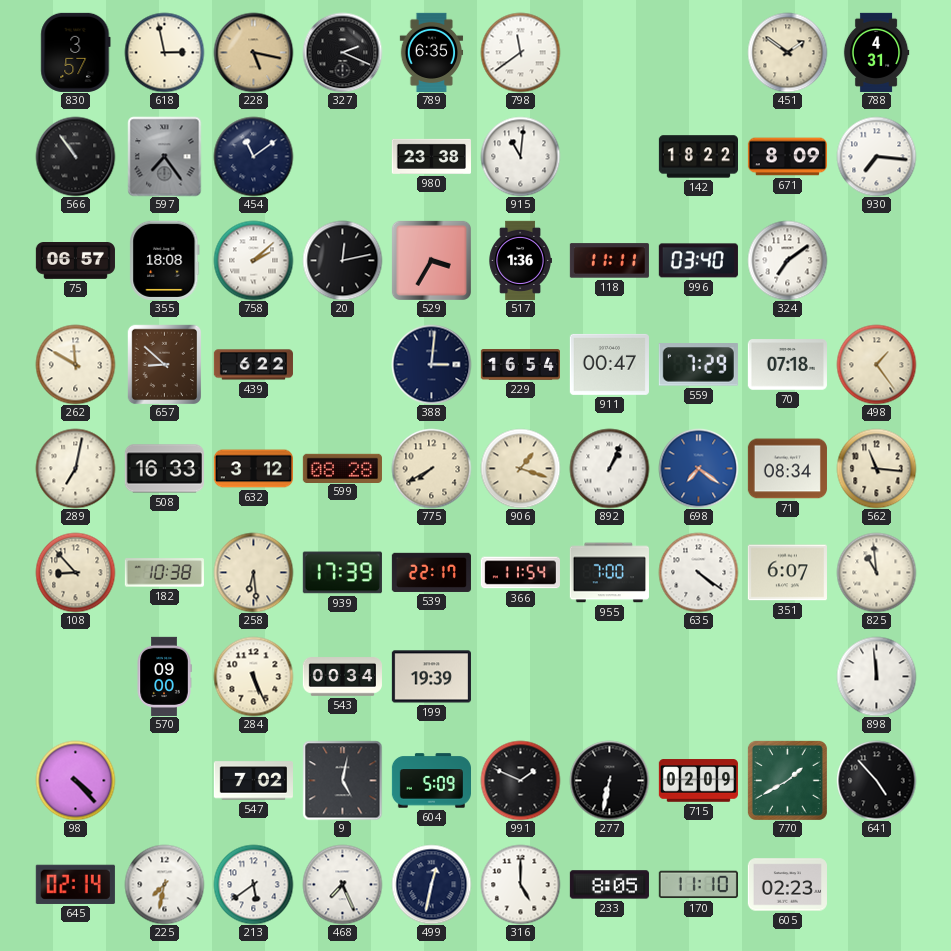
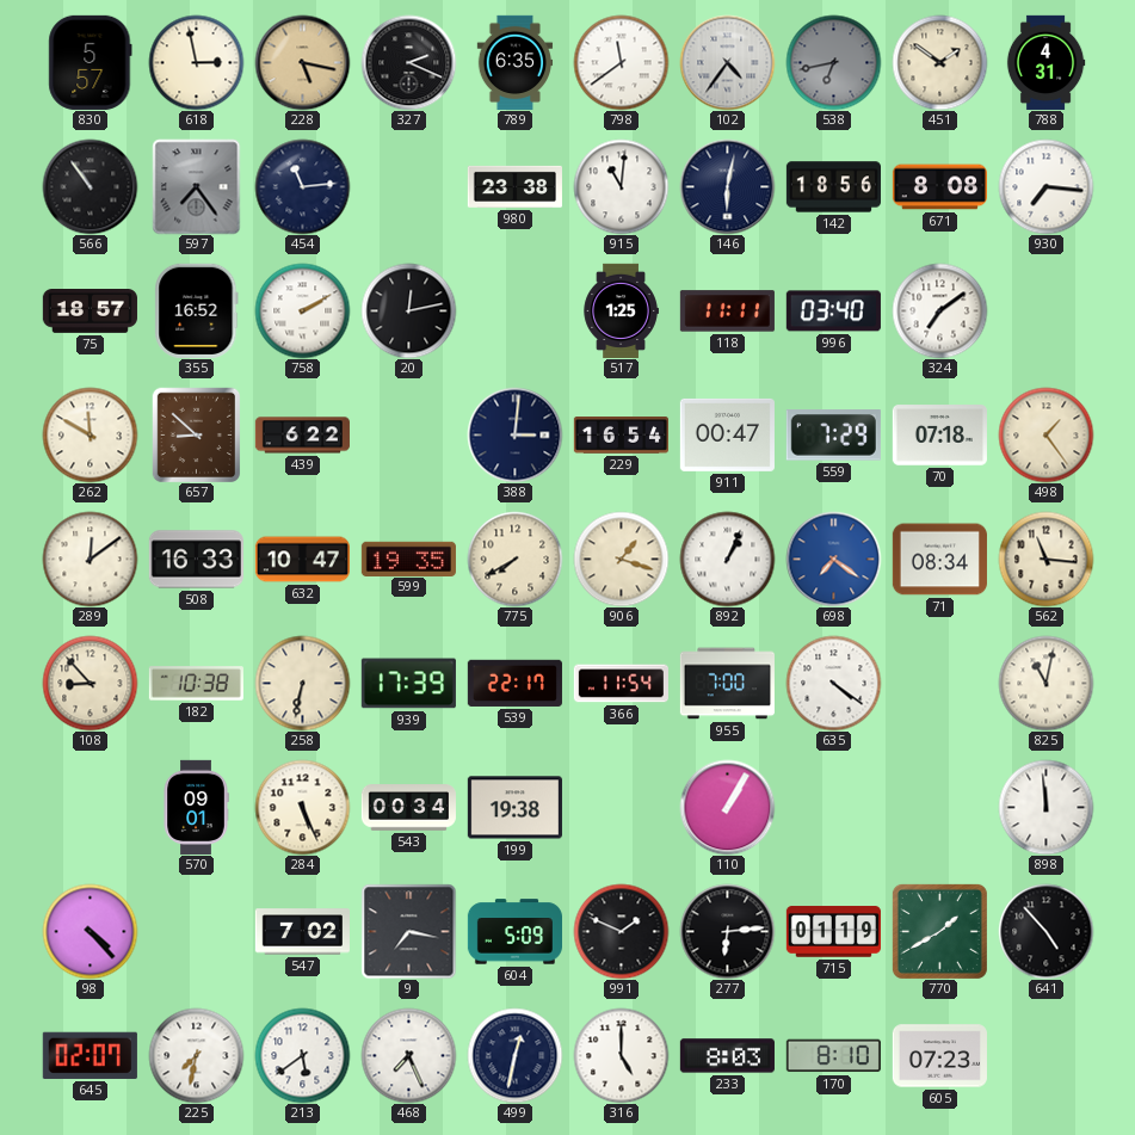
830: 3:57 -> 5:57
102: none -> 4:36
538: none -> 6:43
454: 11:09 -> 11:14
146: none -> 6:02
142: 18:22 -> 18:56
671: 8:09 -> 8:08
75: 06:57 -> 18:57
355: 18:08 -> 16:52
758: 2:08 -> 2:10
529: 3:35 -> none
517: 1:36 -> 1:25
289: 7:02 -> 12:09
632: 3:12 -> 10:47
599: 08:28 -> 19:35
258: 6:29 -> 6:32
351: 6:07 -> none
825: 10:59 -> 11:02
570: 09:00 -> 09:01
199: 19:39 -> 19:38
110: none -> 1:05
9: 5:02 -> 7:17
277: 6:32 -> 6:14
715: 02:09 -> 01:19
645: 02:14 -> 02:07
233: 8:05 -> 8:03
170: 11:10 -> 8:10
605: 02:23 -> 07:23
